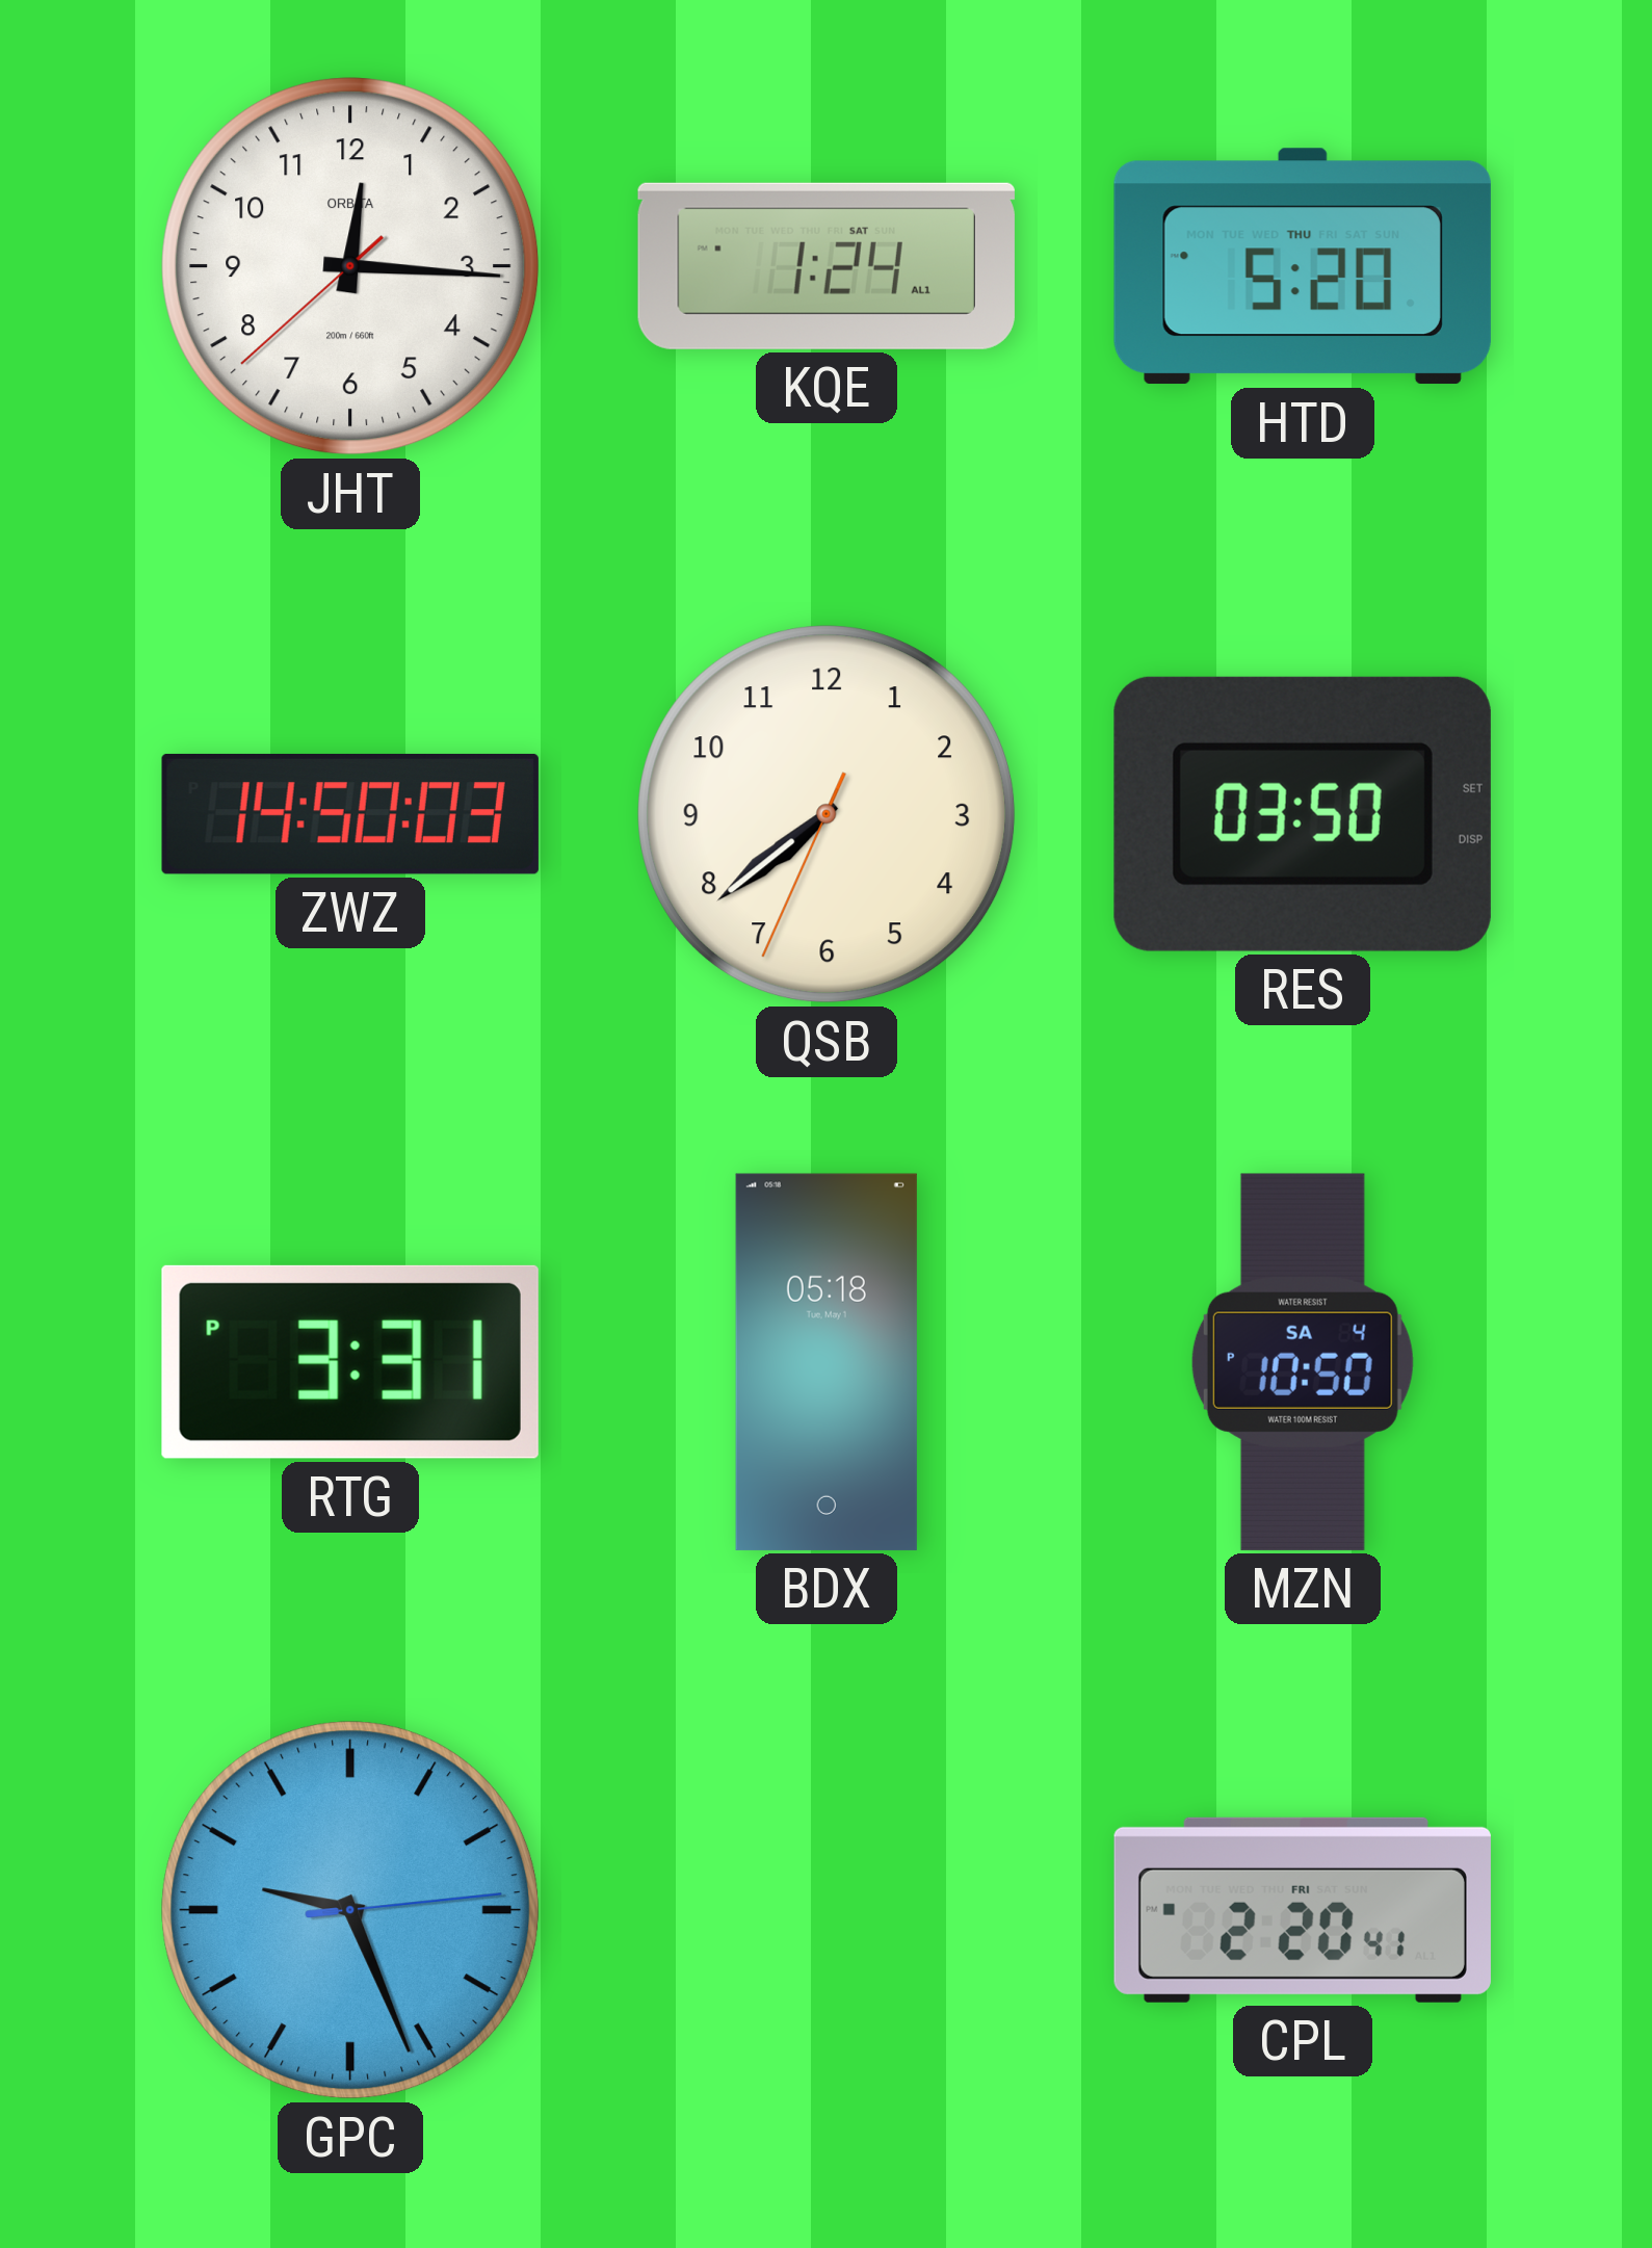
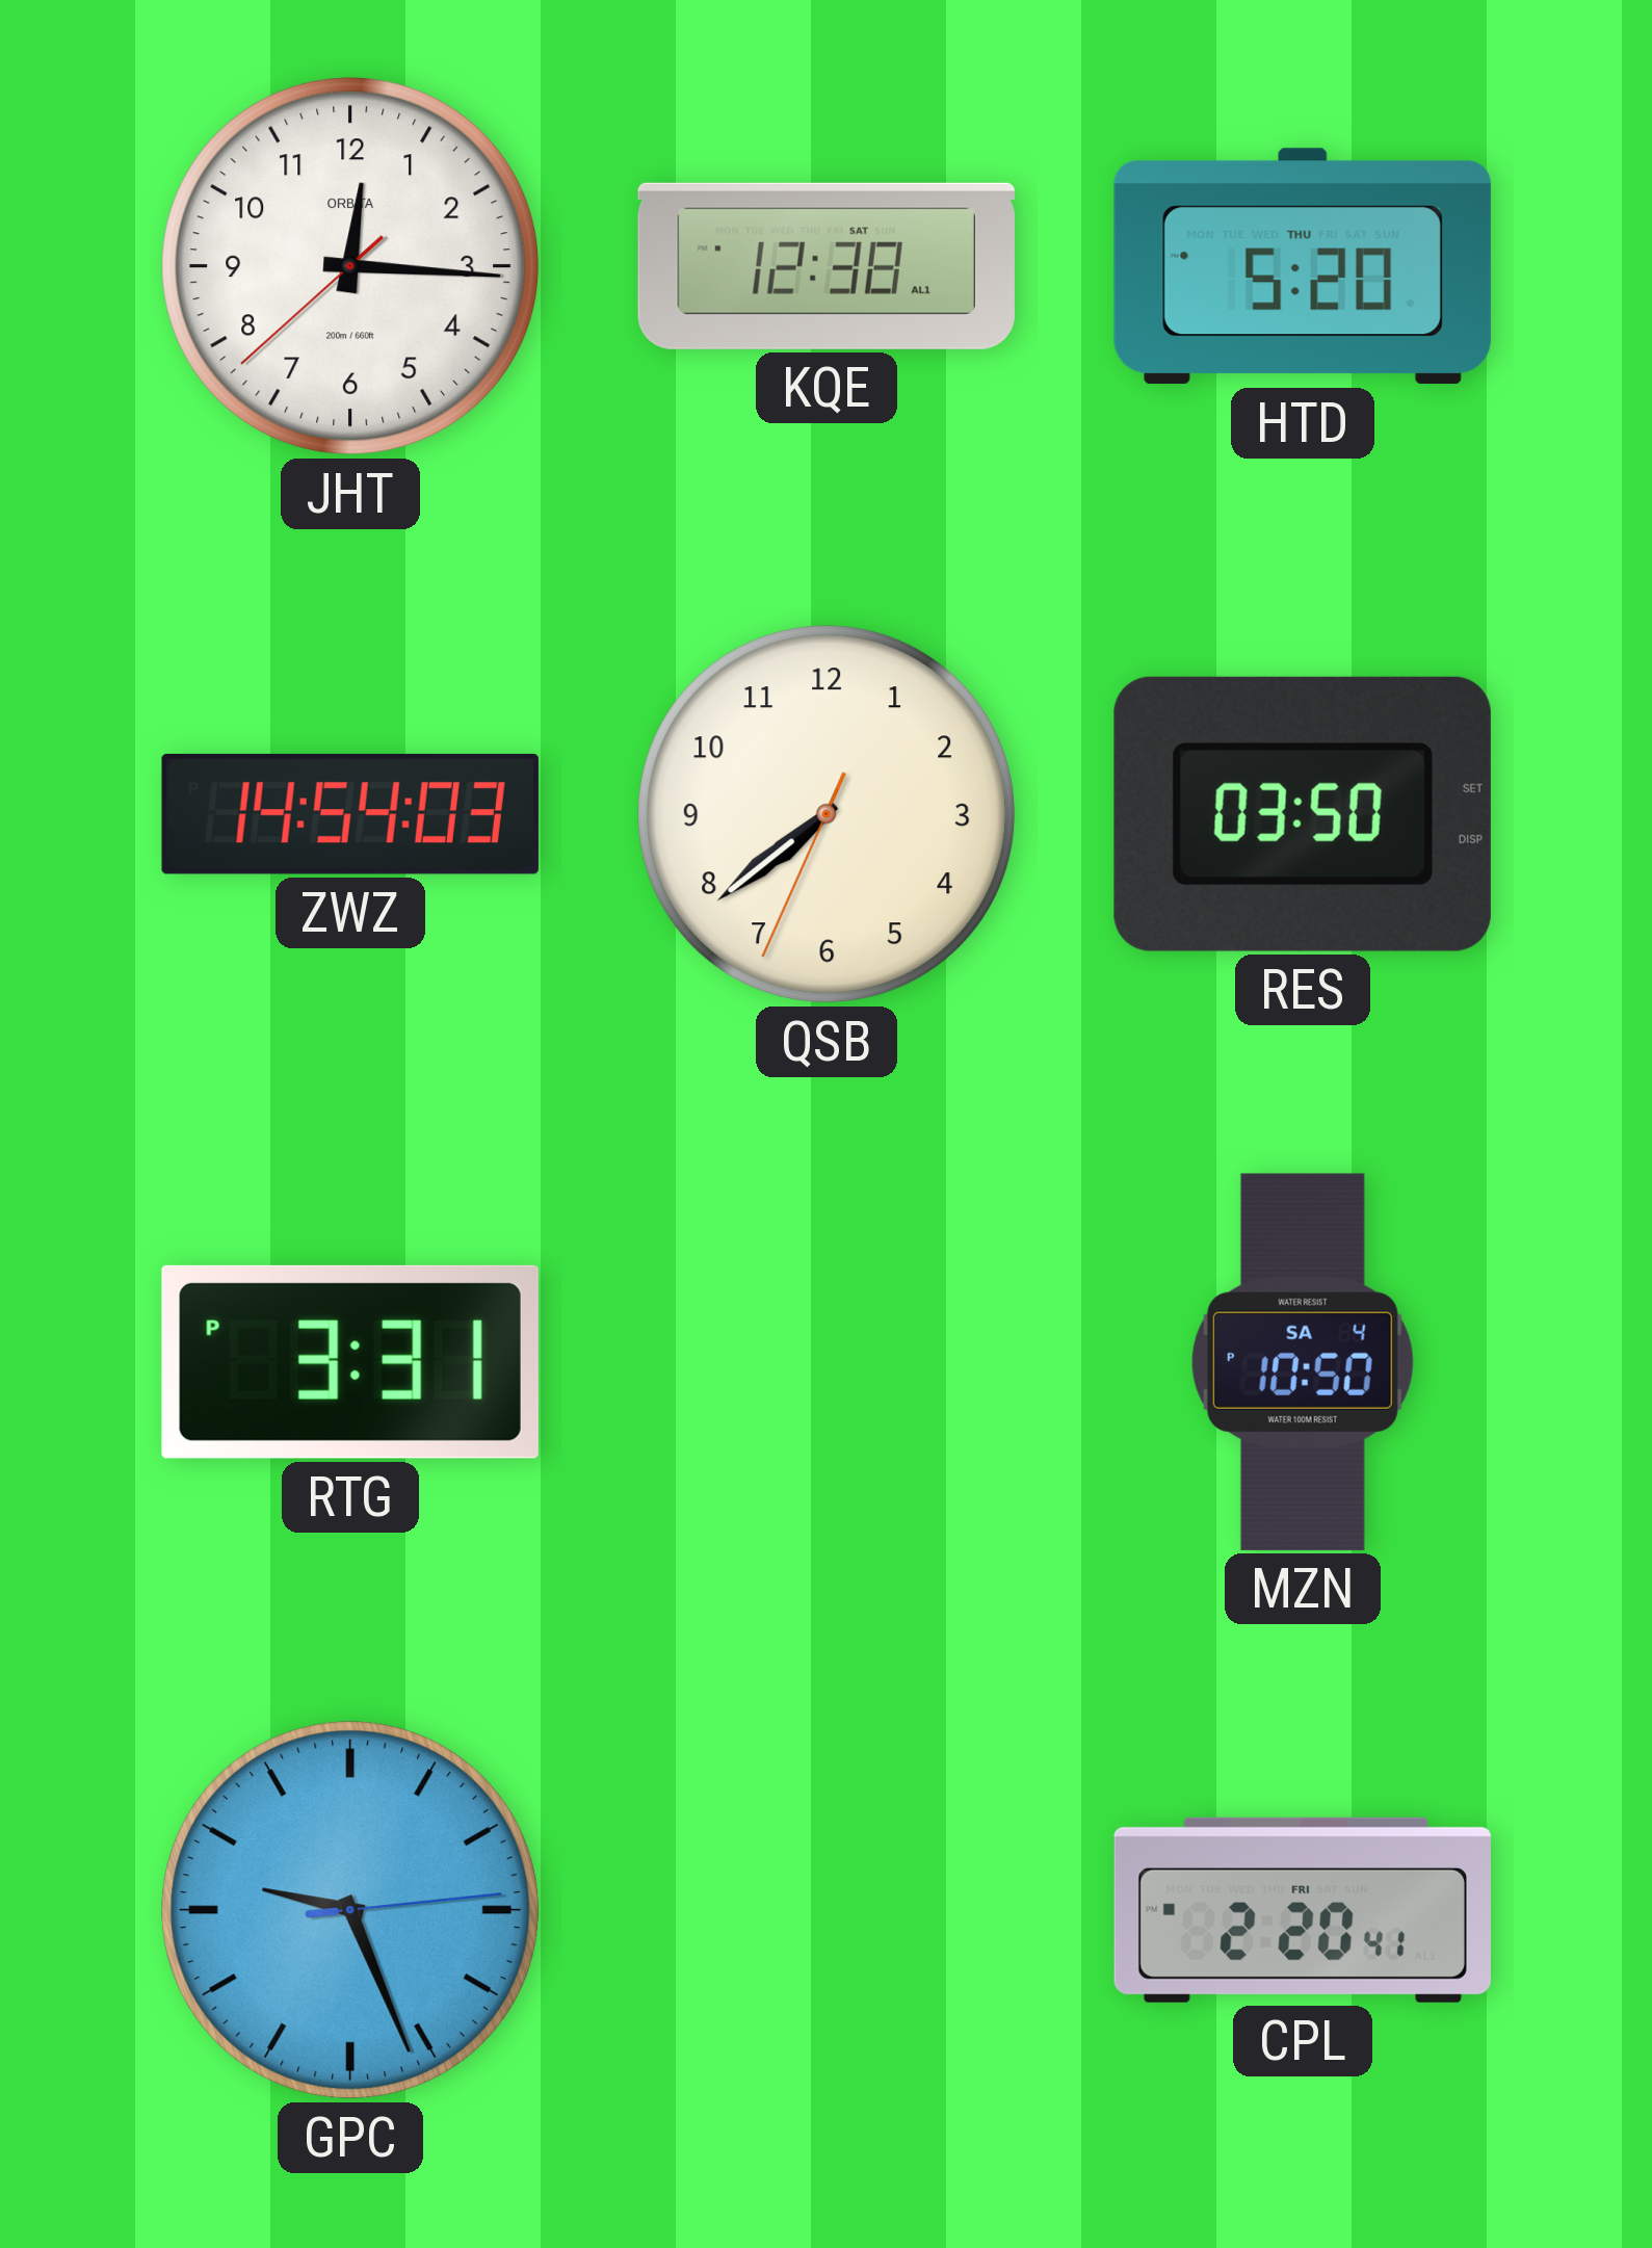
KQE: 1:24 -> 12:38
ZWZ: 14:50 -> 14:54
BDX: 05:18 -> none
